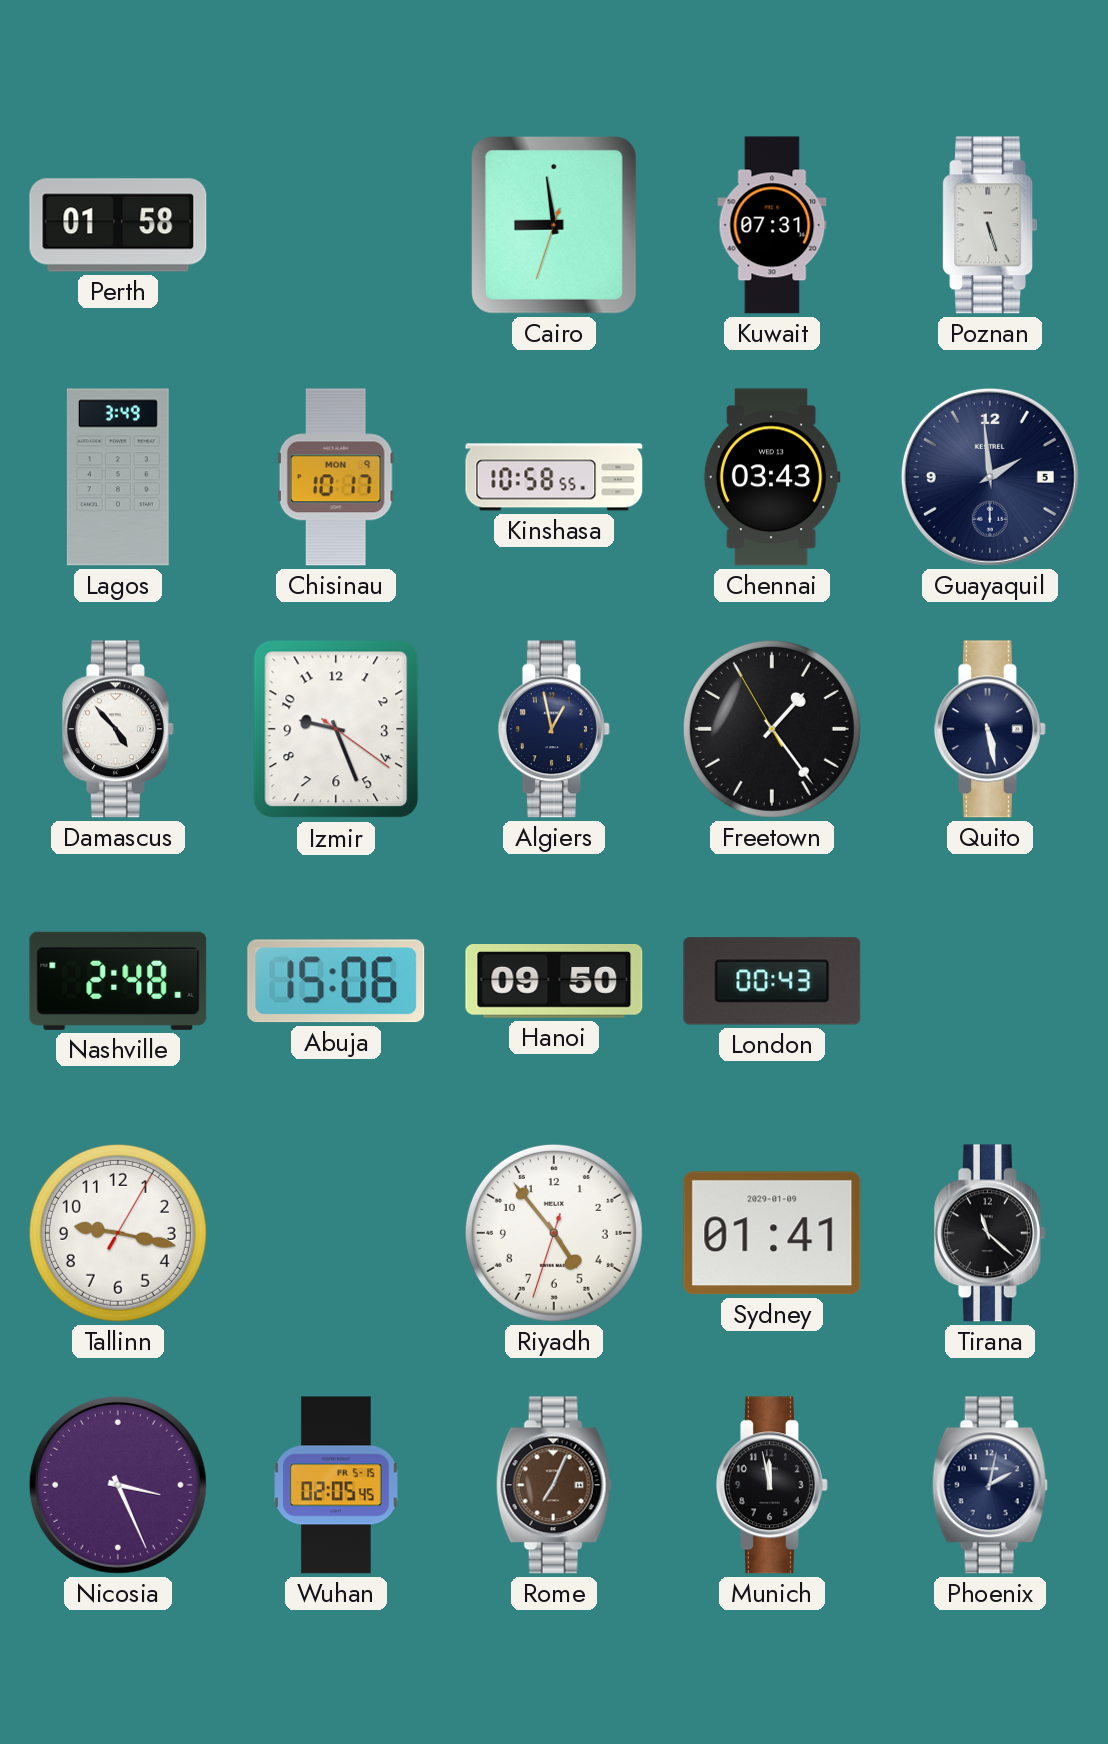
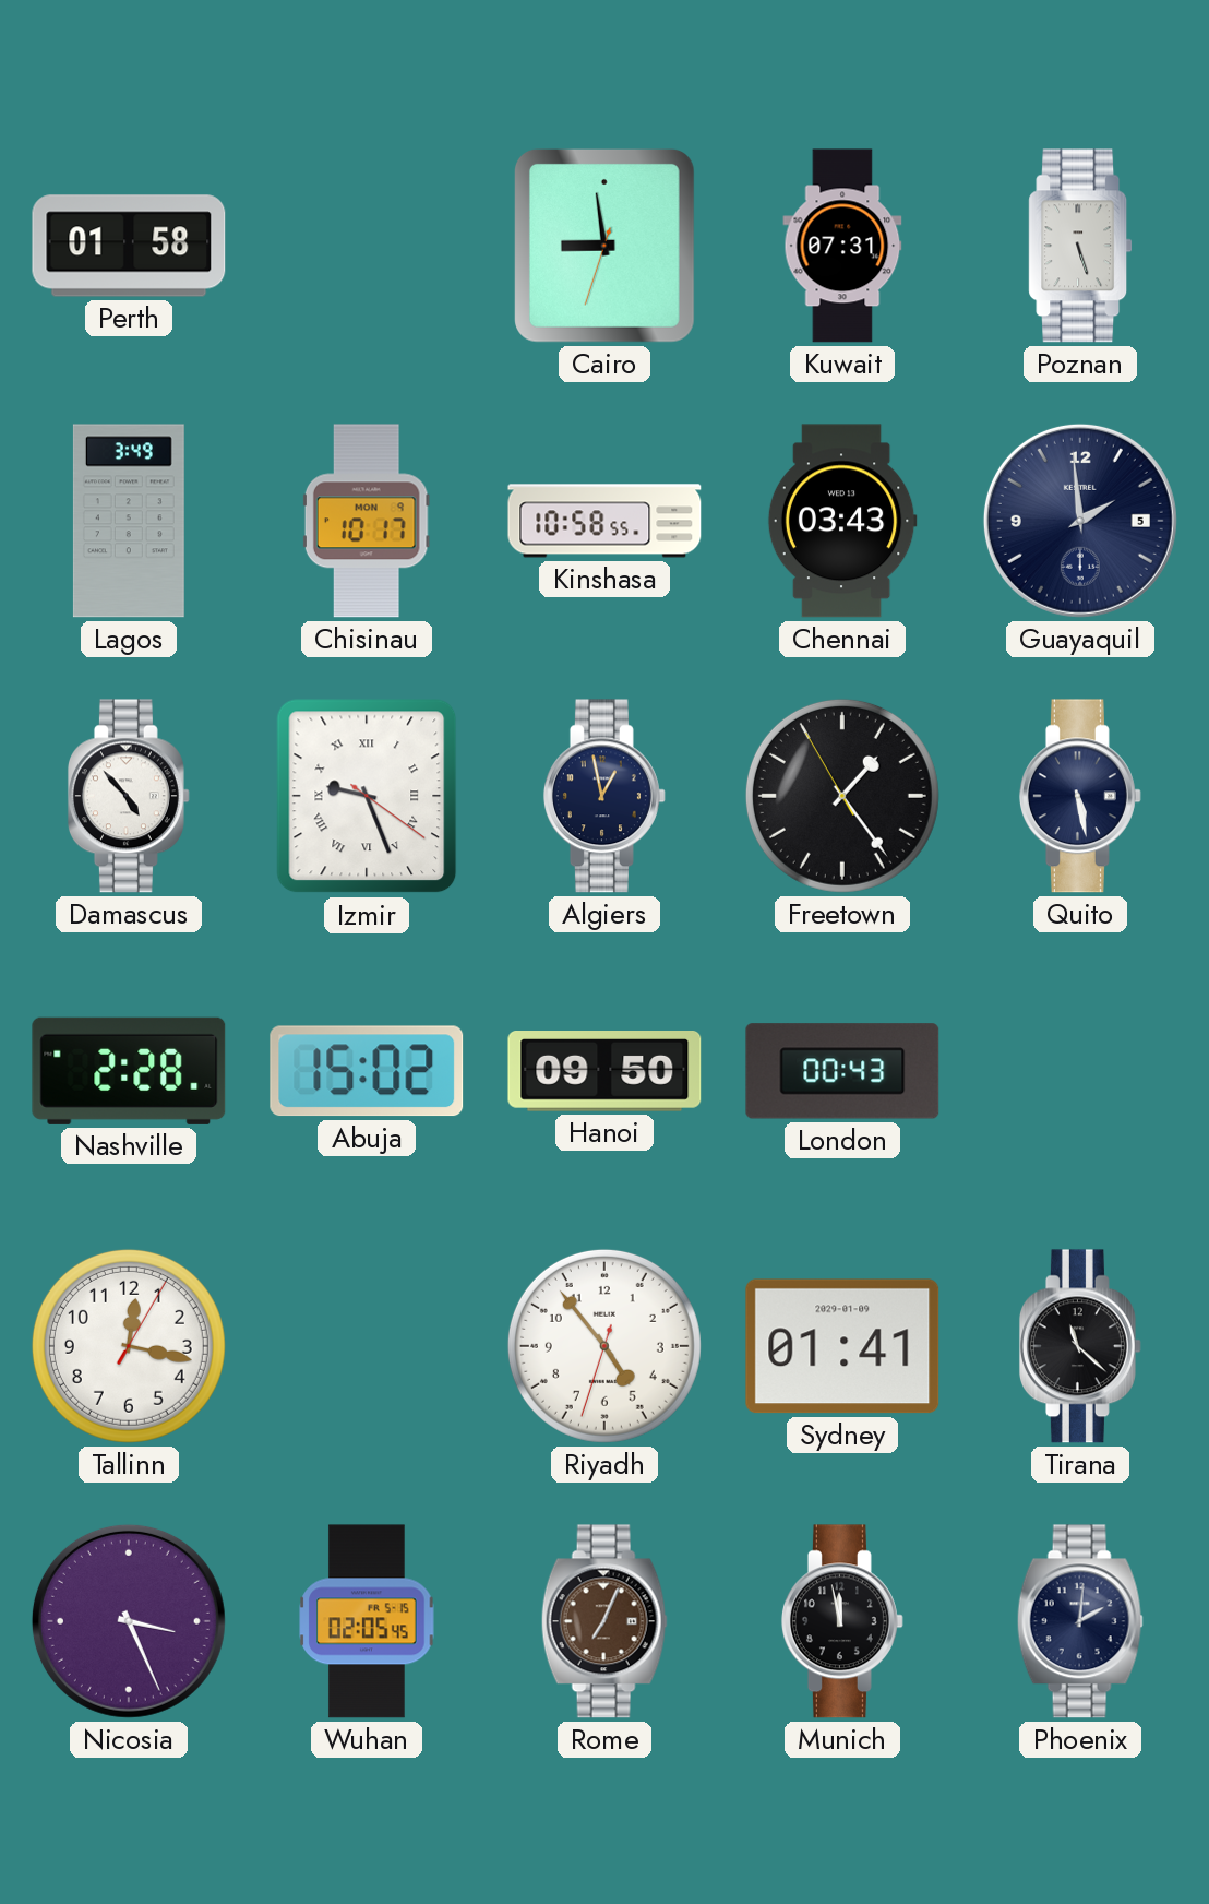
Izmir numerals: Arabic -> Roman
Nashville: 2:48 -> 2:28
Abuja: 15:06 -> 15:02
Tallinn: 9:17 -> 12:17
Phoenix: 2:02 -> 2:01
